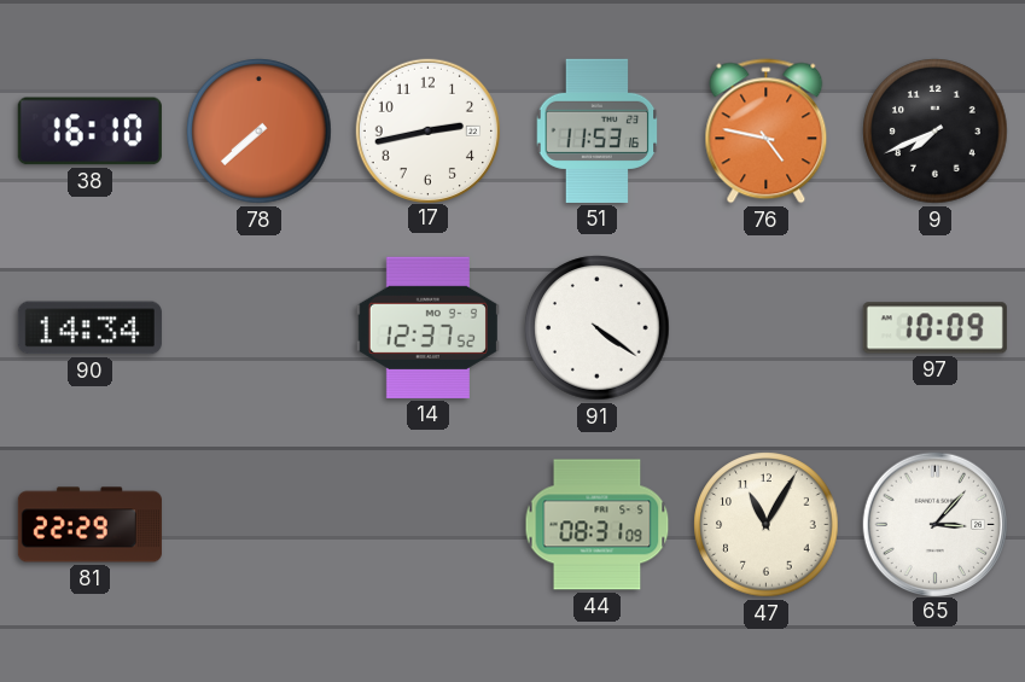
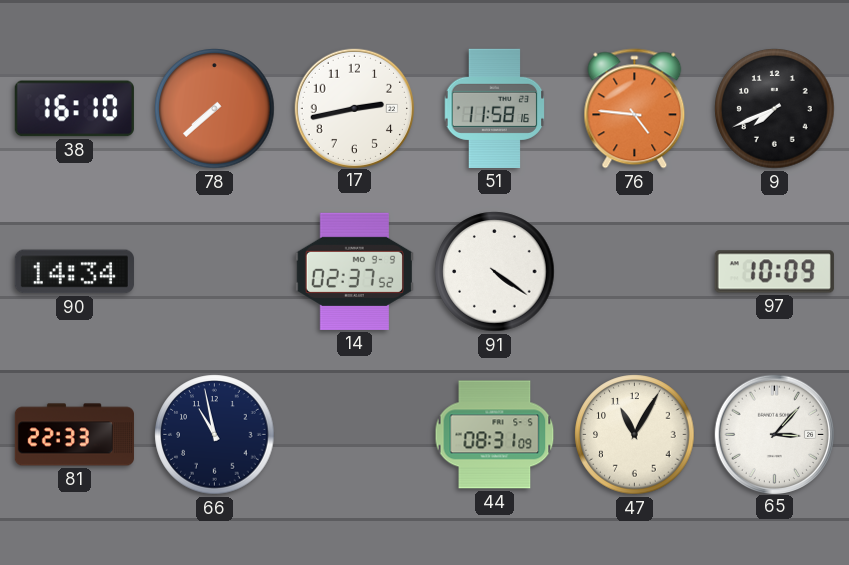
51: 11:53 -> 11:58
76: 4:47 -> 4:46
14: 12:37 -> 02:37
81: 22:29 -> 22:33
66: none -> 10:58
